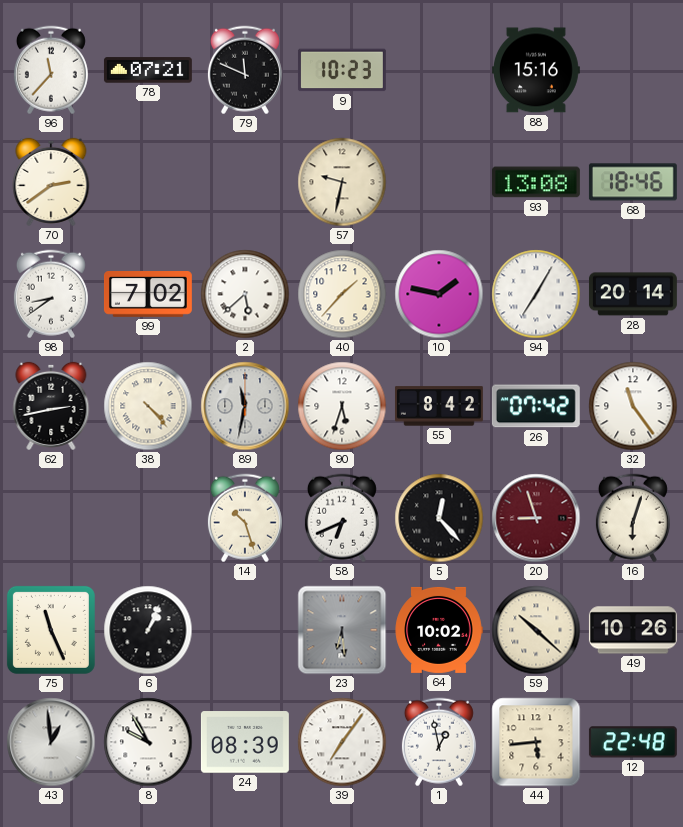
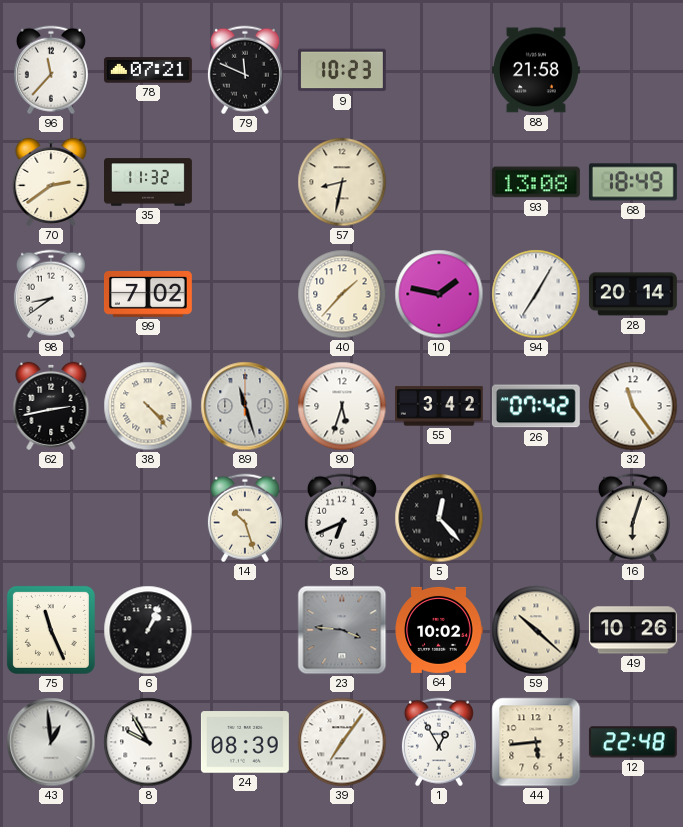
88: 15:16 -> 21:58
35: none -> 11:32
57: 9:32 -> 8:32
68: 18:46 -> 18:49
2: 5:38 -> none
89: 11:32 -> 11:27
55: 8:42 -> 3:42
20: 8:57 -> none
23: 6:29 -> 3:46
1: 12:58 -> 12:55
